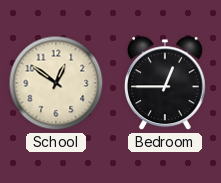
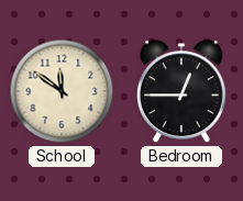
School: 12:51 -> 11:51
